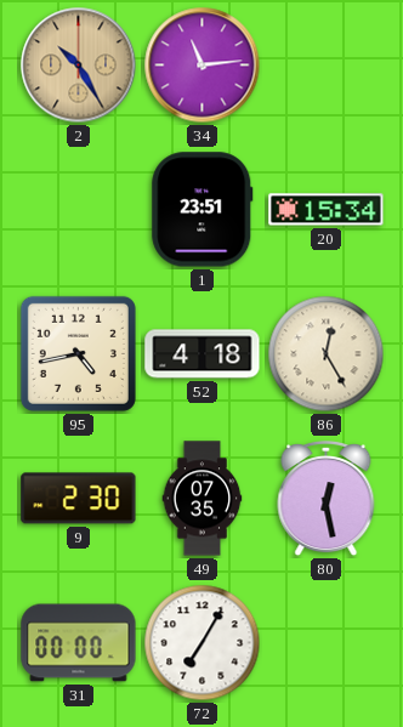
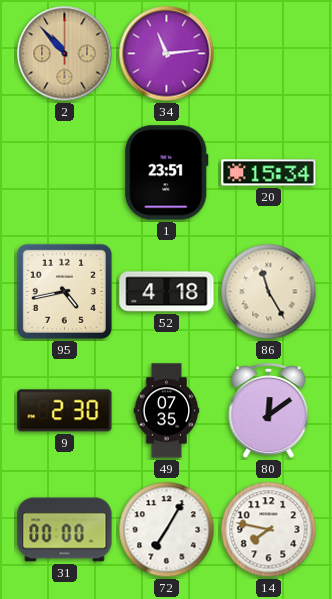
2: 10:25 -> 10:53
86: 12:25 -> 11:25
80: 12:28 -> 12:09
14: none -> 7:47
